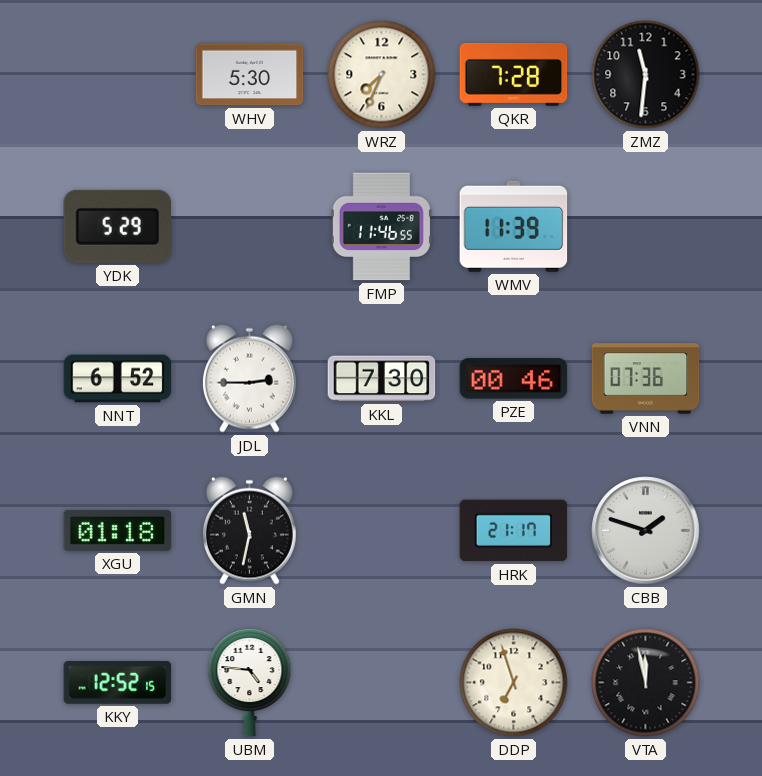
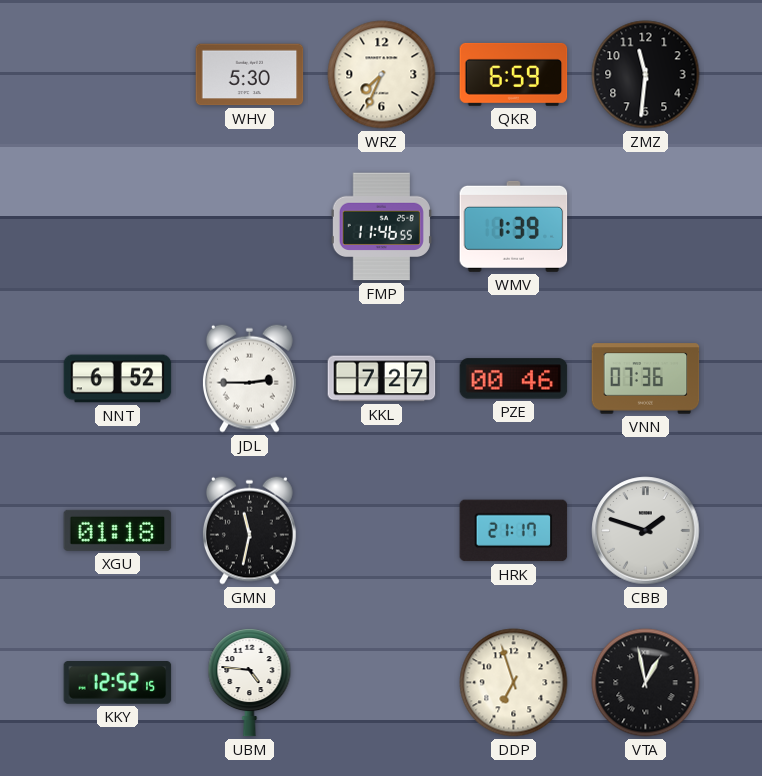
QKR: 7:28 -> 6:59
YDK: 5:29 -> none
WMV: 11:39 -> 1:39
KKL: 7:30 -> 7:27
VTA: 11:58 -> 12:58
